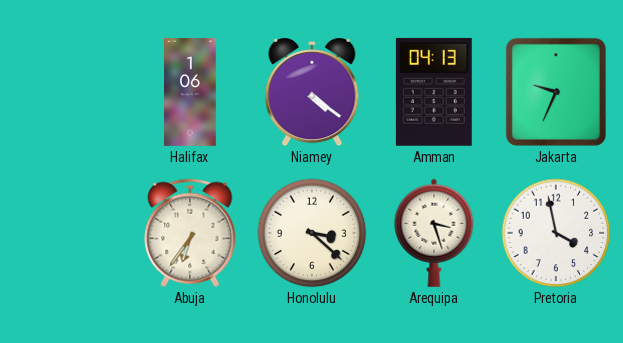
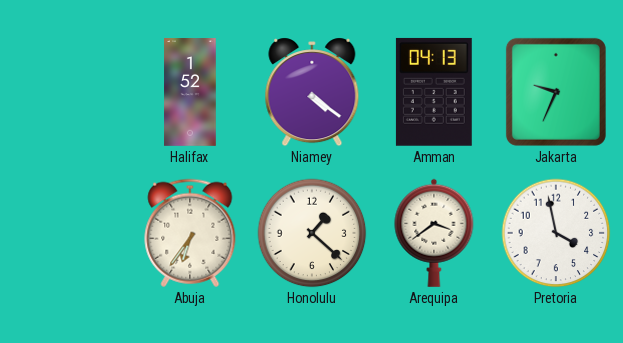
Halifax: 1:06 -> 1:52
Honolulu: 3:22 -> 1:22
Arequipa: 3:27 -> 3:39
